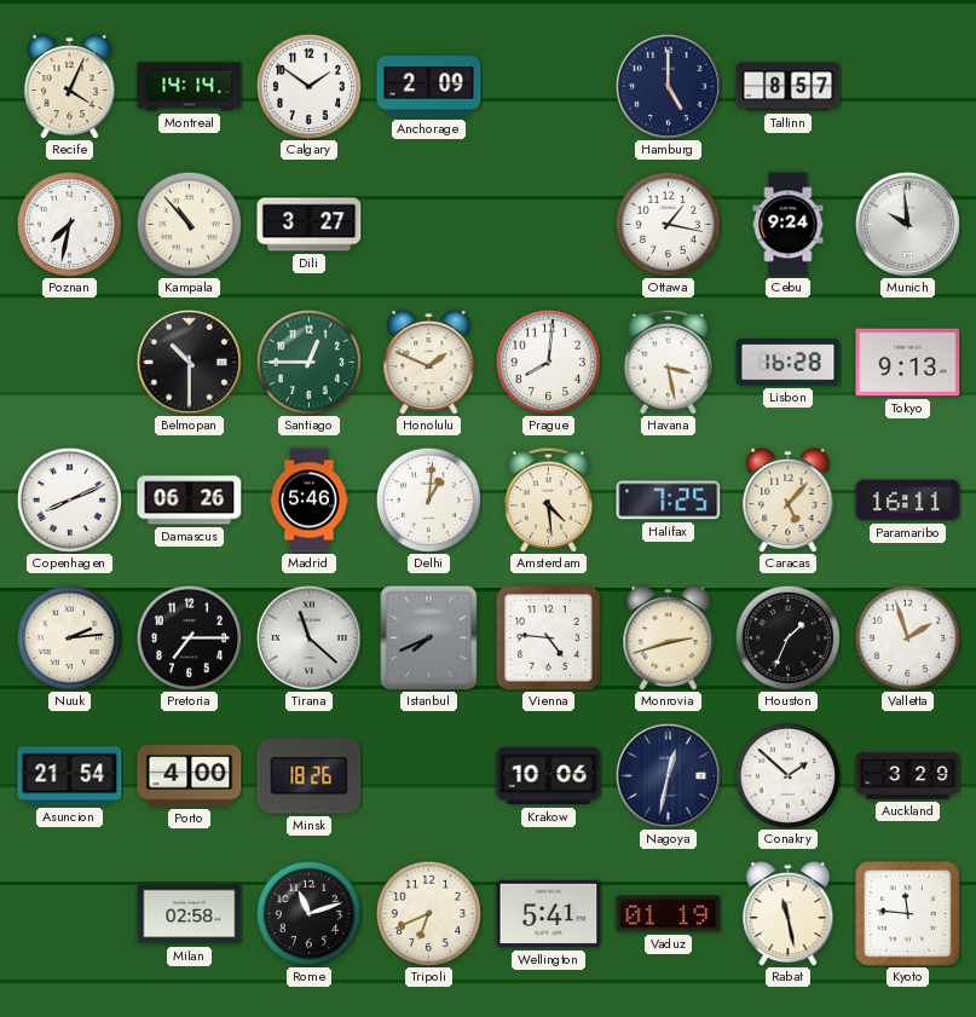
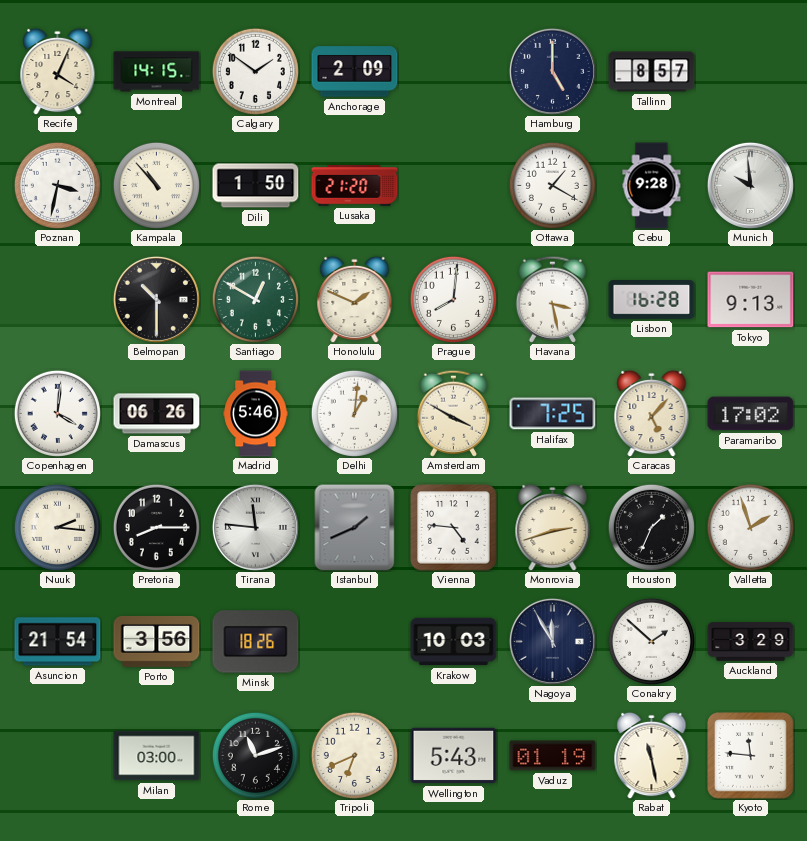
Montreal: 14:14 -> 14:15
Poznan: 7:32 -> 3:32
Dili: 3:27 -> 1:50
Lusaka: none -> 21:20
Ottawa: 1:17 -> 1:20
Cebu: 9:24 -> 9:28
Santiago: 12:45 -> 12:50
Copenhagen: 8:11 -> 4:01
Amsterdam: 4:29 -> 3:50
Paramaribo: 16:11 -> 17:02
Nuuk: 2:14 -> 2:16
Pretoria: 7:15 -> 8:15
Tirana: 11:22 -> 11:46
Istanbul: 7:41 -> 1:41
Porto: 4:00 -> 3:56
Krakow: 10:06 -> 10:03
Nagoya: 12:32 -> 11:55
Milan: 02:58 -> 03:00
Wellington: 5:41 -> 5:43
